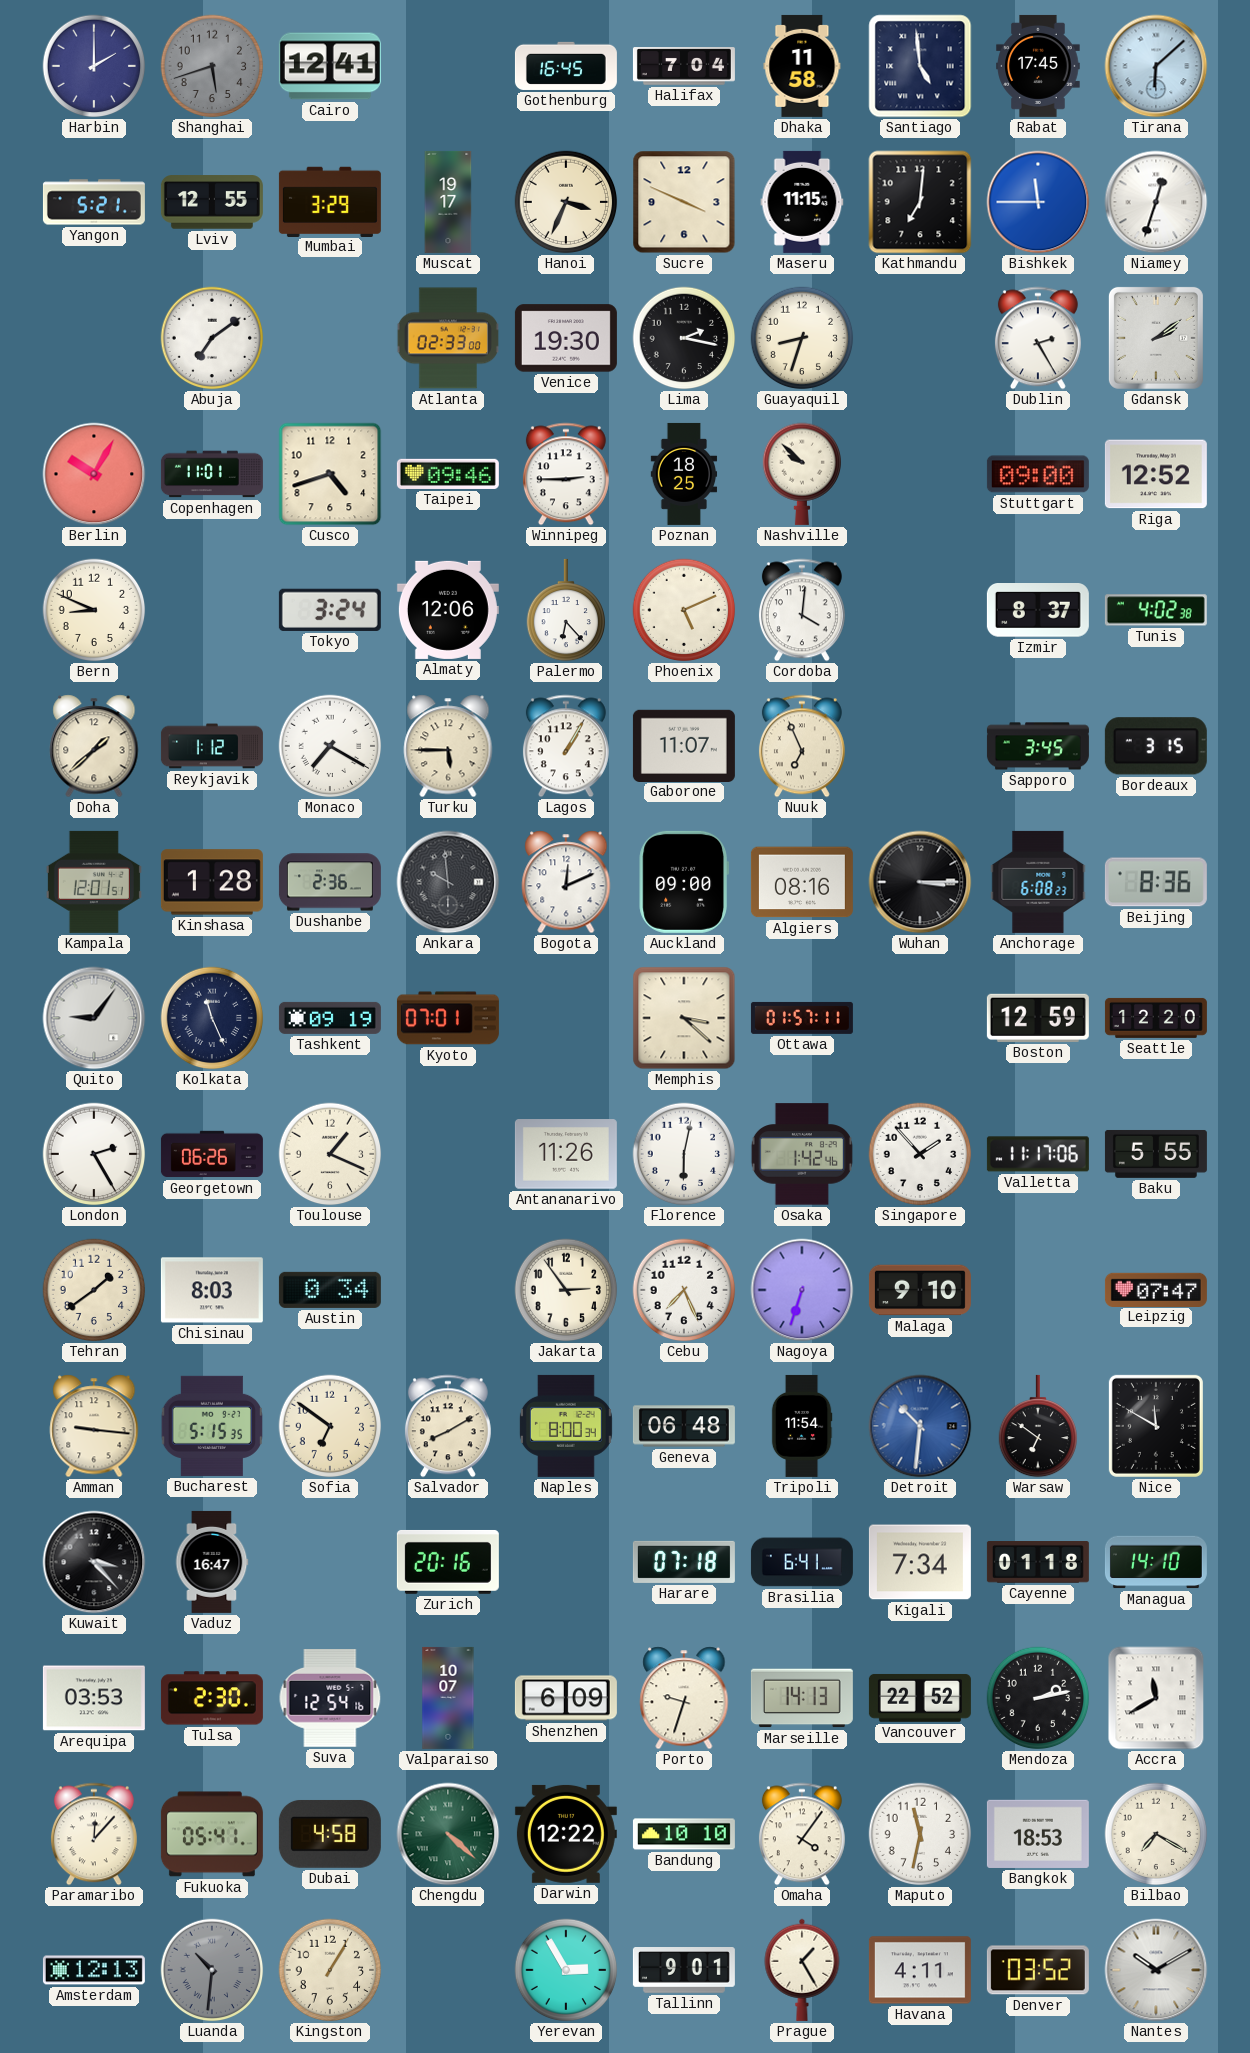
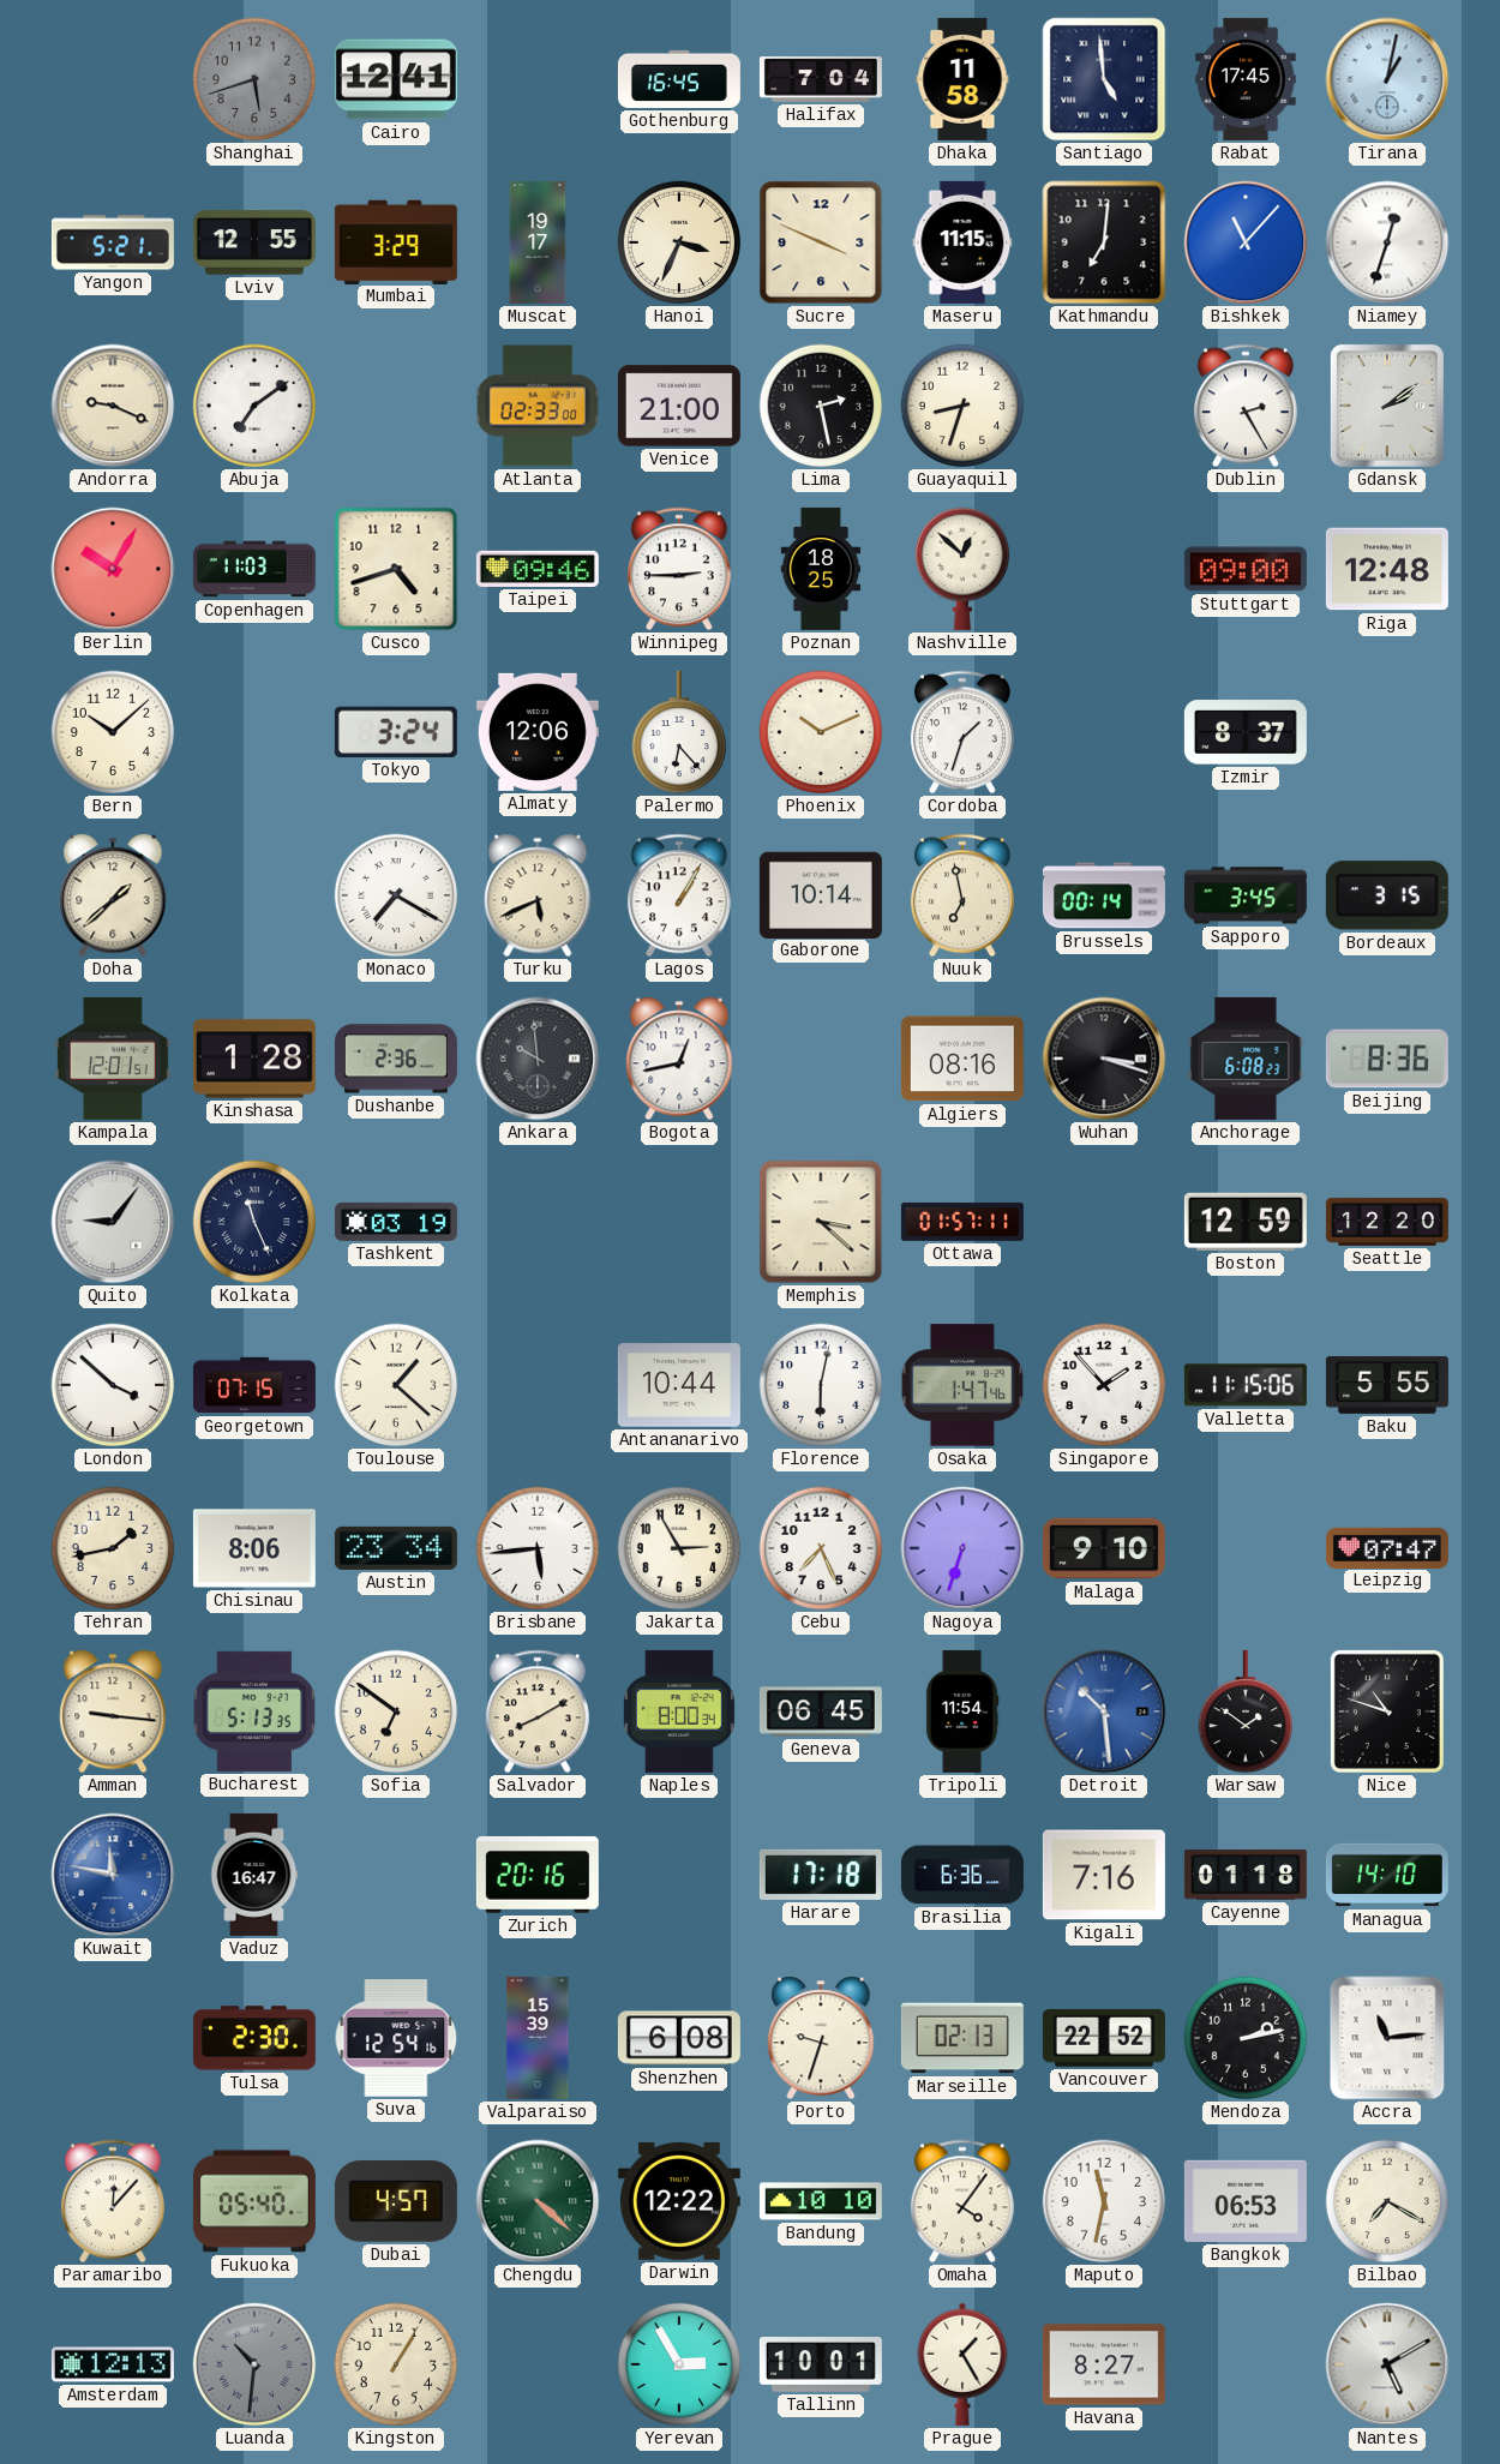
Harbin: 2:00 -> none
Tirana: 6:08 -> 1:02
Bishkek: 11:45 -> 11:07
Andorra: none -> 9:19
Venice: 19:30 -> 21:00
Lima: 2:17 -> 2:28
Copenhagen: 11:01 -> 11:03
Nashville: 9:52 -> 12:52
Riga: 12:52 -> 12:48
Bern: 8:49 -> 10:08
Phoenix: 5:11 -> 10:11
Cordoba: 4:01 -> 1:33
Tunis: 4:02 -> none
Reykjavik: 1:12 -> none
Turku: 5:45 -> 5:41
Gaborone: 11:07 -> 10:14
Nuuk: 6:56 -> 6:58
Brussels: none -> 00:14
Bogota: 12:11 -> 12:43
Auckland: 09:00 -> none
Wuhan: 3:15 -> 3:18
Tashkent: 09:19 -> 03:19
Kyoto: 07:01 -> none
London: 2:25 -> 3:52
Georgetown: 06:26 -> 07:15
Toulouse: 1:19 -> 1:22
Antananarivo: 11:26 -> 10:44
Osaka: 1:42 -> 1:47
Valletta: 11:17 -> 11:15
Tehran: 1:39 -> 1:43
Chisinau: 8:03 -> 8:06
Austin: 0:34 -> 23:34
Brisbane: none -> 5:44
Jakarta: 2:54 -> 2:55
Bucharest: 5:15 -> 5:13
Geneva: 06:48 -> 06:45
Detroit: 10:31 -> 10:29
Warsaw: 6:51 -> 1:51
Nice: 11:50 -> 10:48
Kuwait: 3:23 -> 11:47
Kuwait dial: black -> blue
Harare: 07:18 -> 17:18
Brasilia: 6:41 -> 6:36
Kigali: 7:34 -> 7:16
Arequipa: 03:53 -> none
Valparaiso: 10:07 -> 15:39
Shenzhen: 6:09 -> 6:08
Marseille: 14:13 -> 02:13
Accra: 11:40 -> 11:14
Fukuoka: 05:41 -> 05:40
Dubai: 4:58 -> 4:57
Bangkok: 18:53 -> 06:53
Tallinn: 9:01 -> 10:01
Havana: 4:11 -> 8:27
Denver: 03:52 -> none
Nantes: 10:10 -> 5:10
